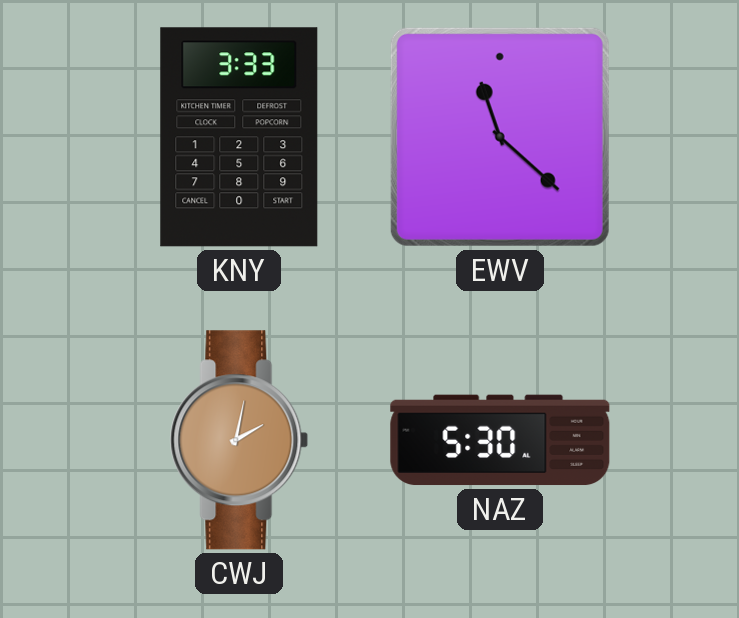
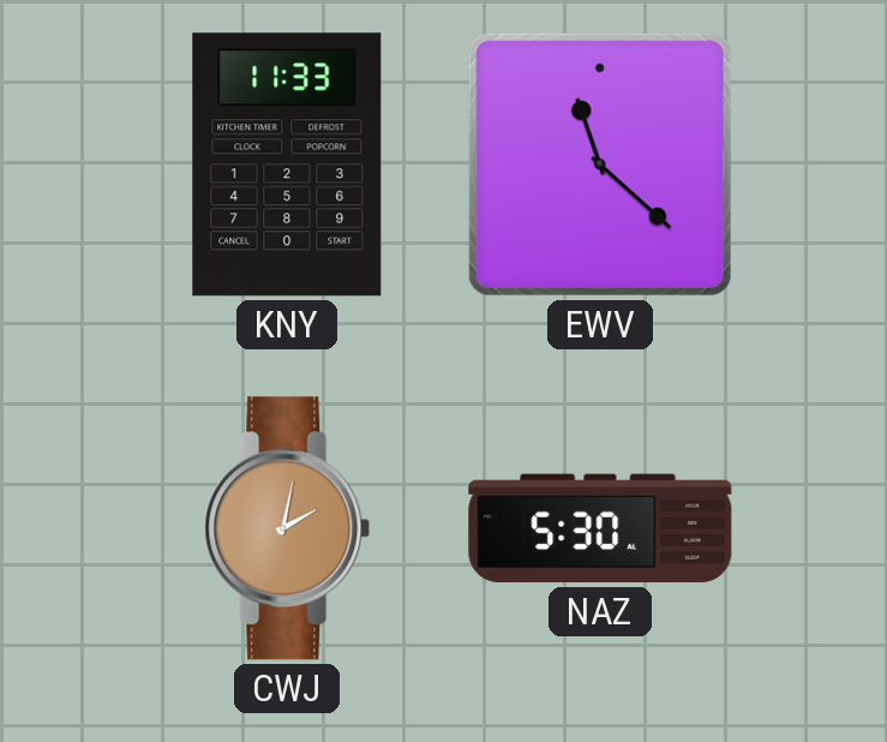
KNY: 3:33 -> 11:33
